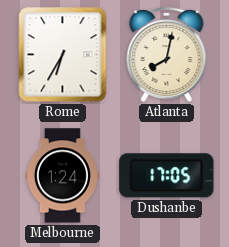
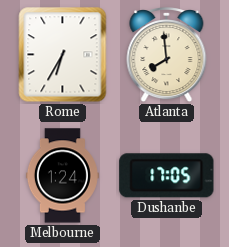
Atlanta: 8:02 -> 7:59
